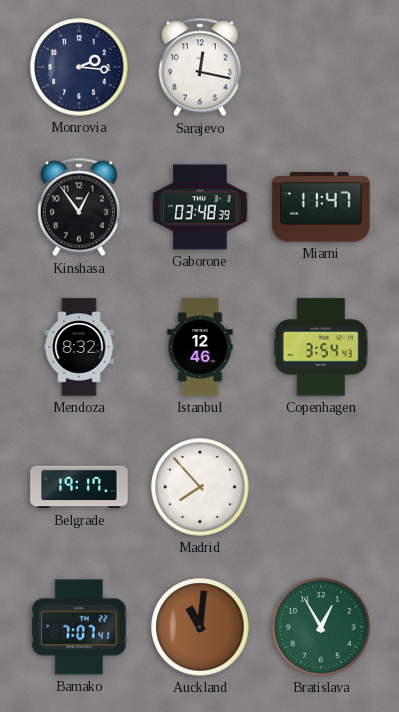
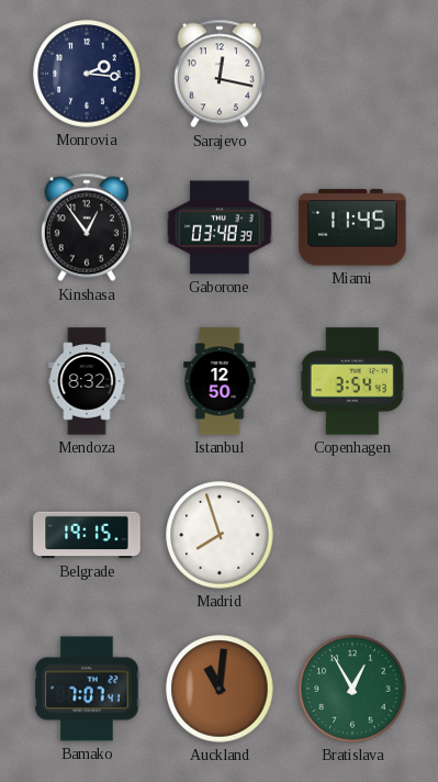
Miami: 11:47 -> 11:45
Istanbul: 12:46 -> 12:50
Belgrade: 19:17 -> 19:15
Madrid: 7:53 -> 7:57
